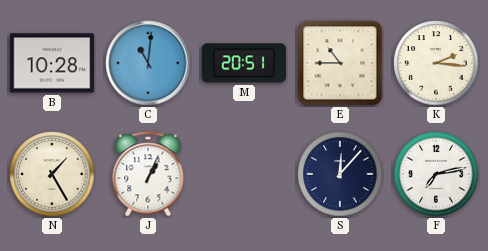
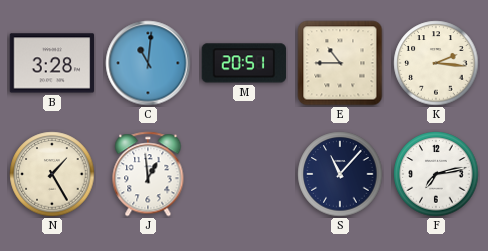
B: 10:28 -> 3:28
J: 1:04 -> 12:59
S: 12:07 -> 11:07
